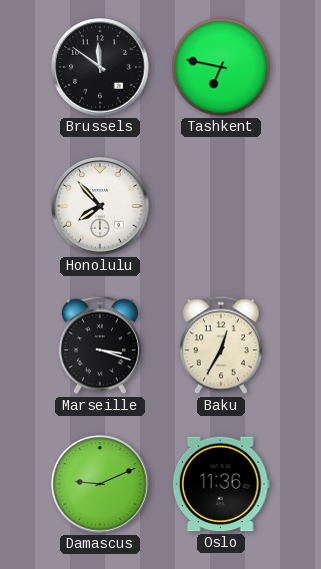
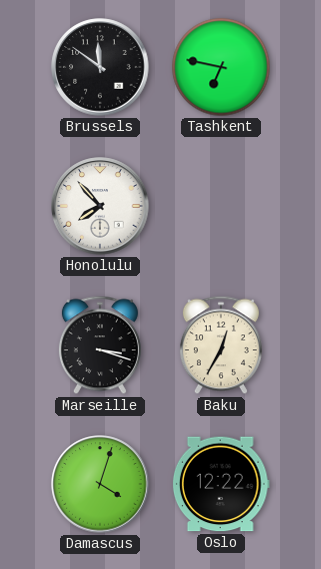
Damascus: 9:11 -> 4:03
Oslo: 11:36 -> 12:22
